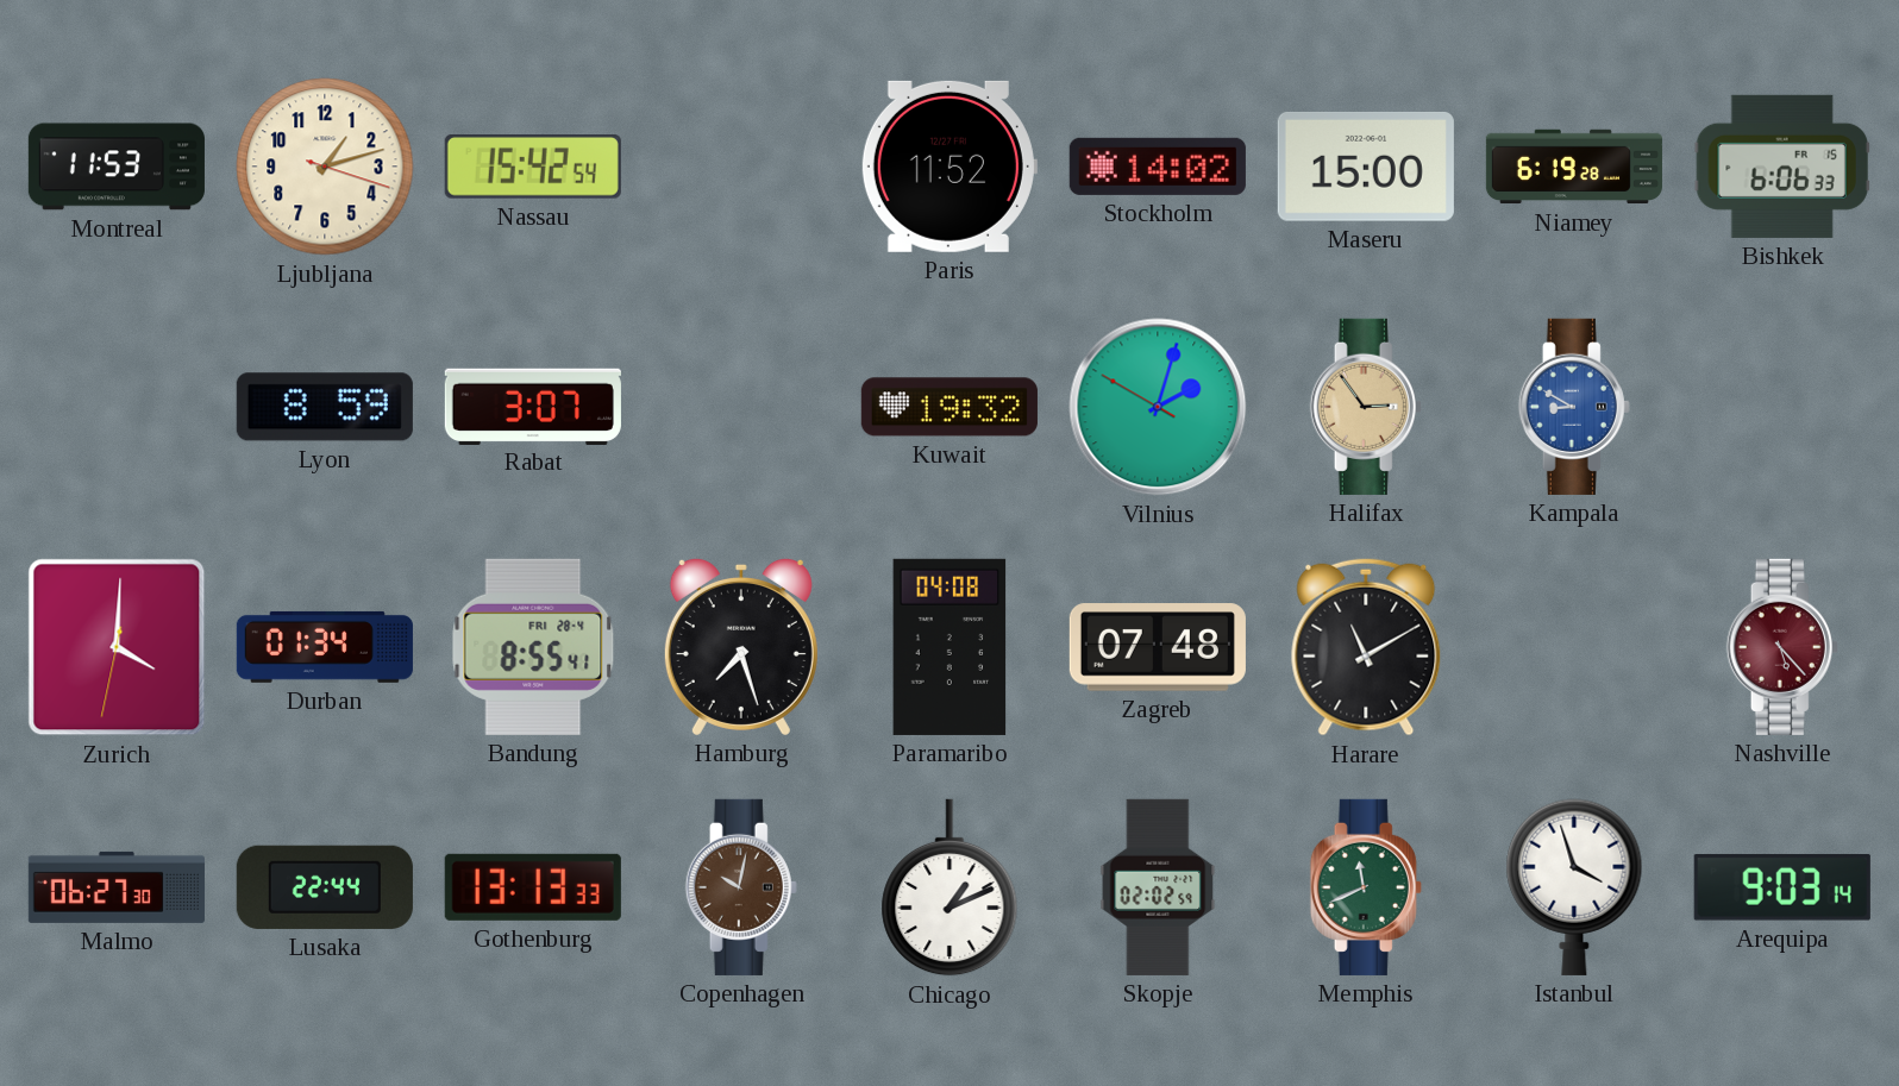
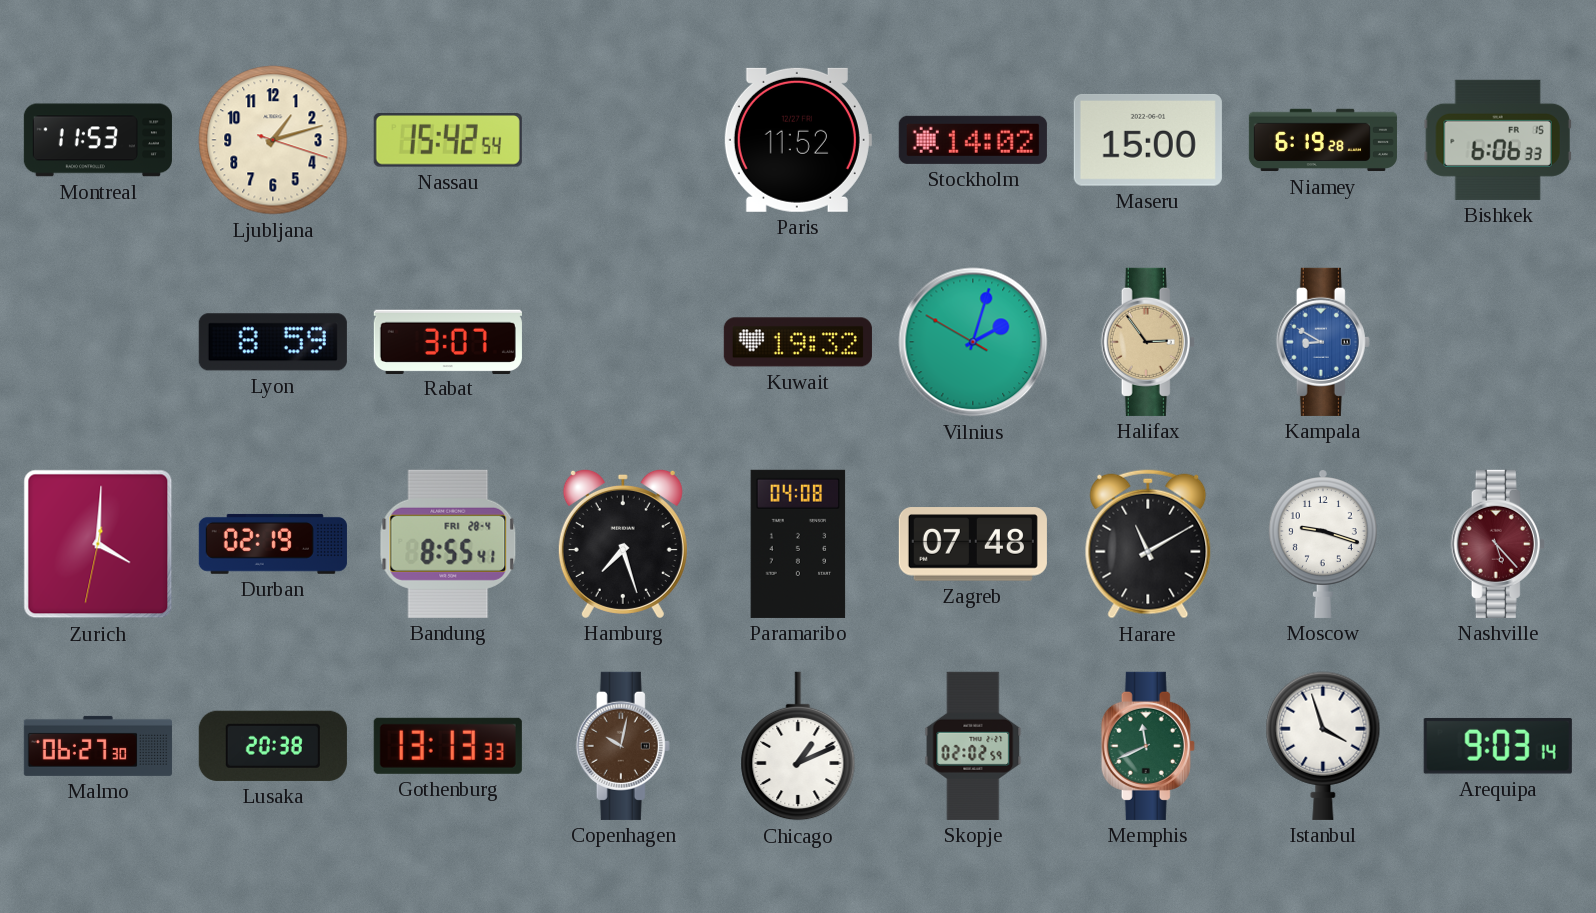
Durban: 01:34 -> 02:19
Moscow: none -> 9:18
Lusaka: 22:44 -> 20:38
